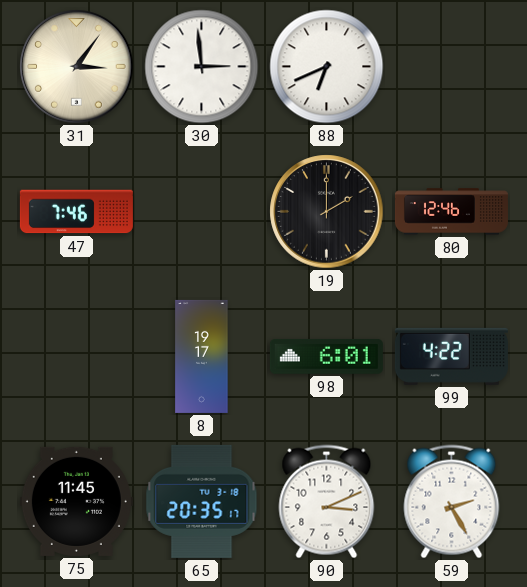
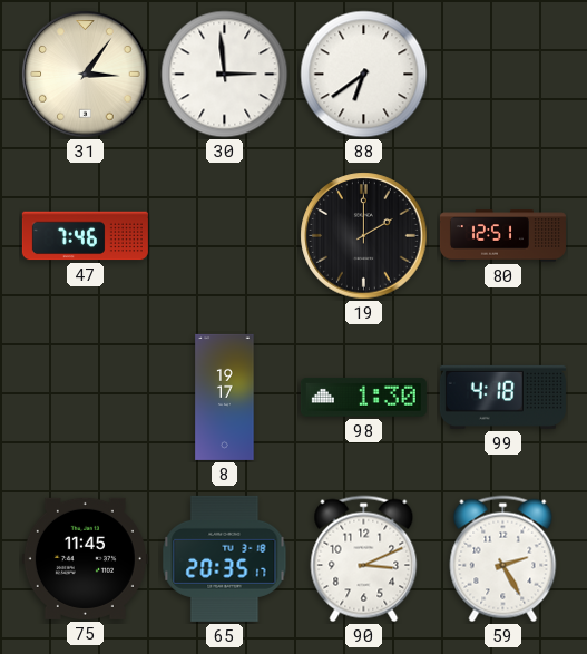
88: 6:41 -> 6:39
80: 12:46 -> 12:51
98: 6:01 -> 1:30
99: 4:22 -> 4:18
